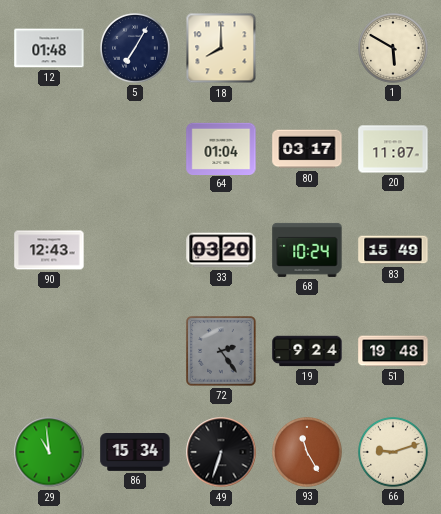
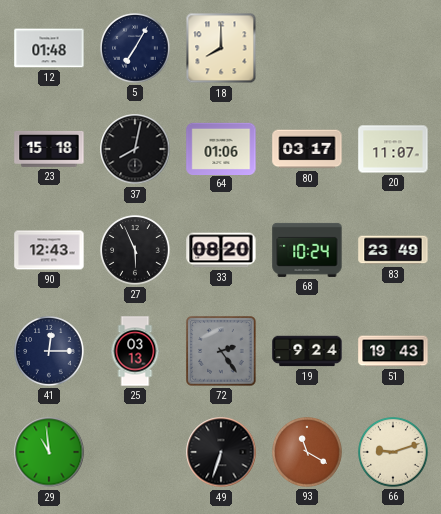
1: 5:50 -> none
23: none -> 15:18
37: none -> 8:02
64: 01:04 -> 01:06
27: none -> 5:56
33: 03:20 -> 08:20
83: 15:49 -> 23:49
41: none -> 12:15
25: none -> 03:13
51: 19:48 -> 19:43
86: 15:34 -> none
93: 11:25 -> 11:20
